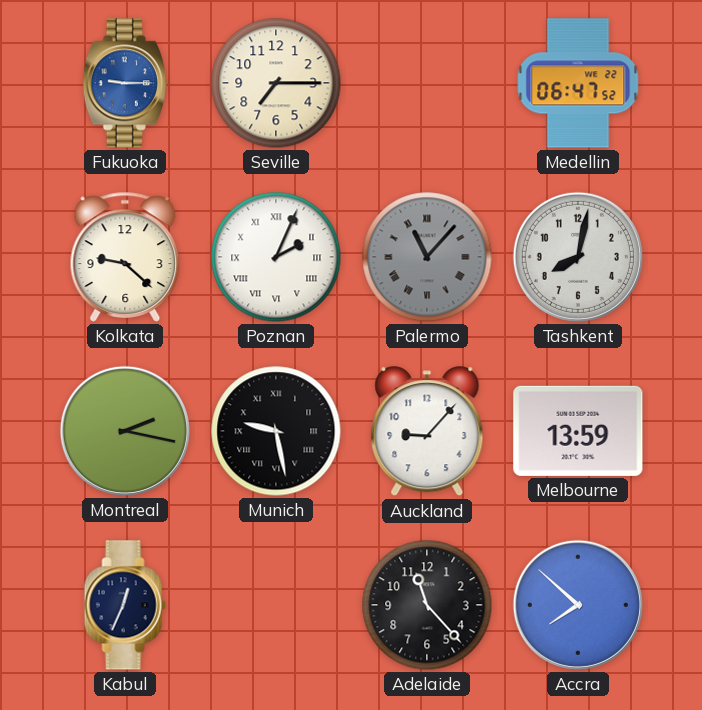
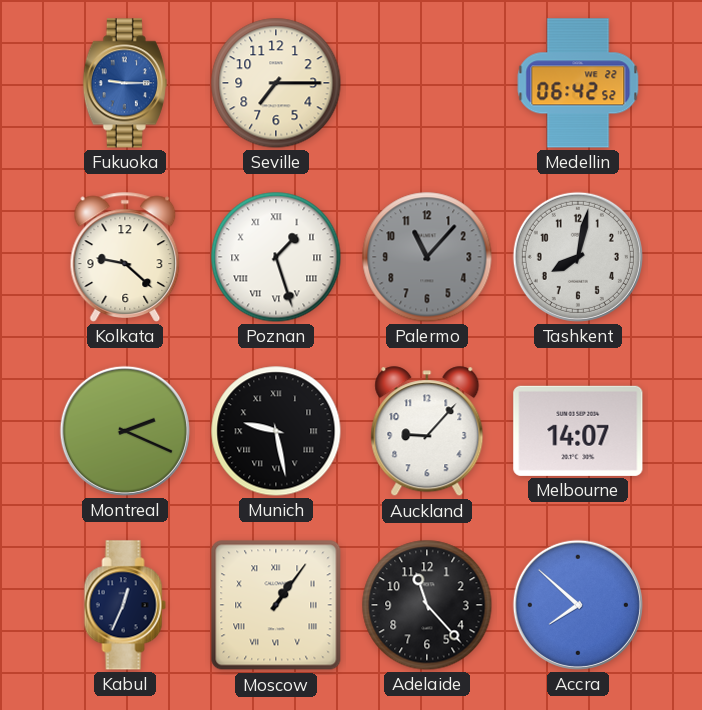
Medellin: 06:47 -> 06:42
Poznan: 2:04 -> 1:27
Palermo numerals: Roman -> Arabic
Montreal: 2:17 -> 2:19
Melbourne: 13:59 -> 14:07
Moscow: none -> 1:06
